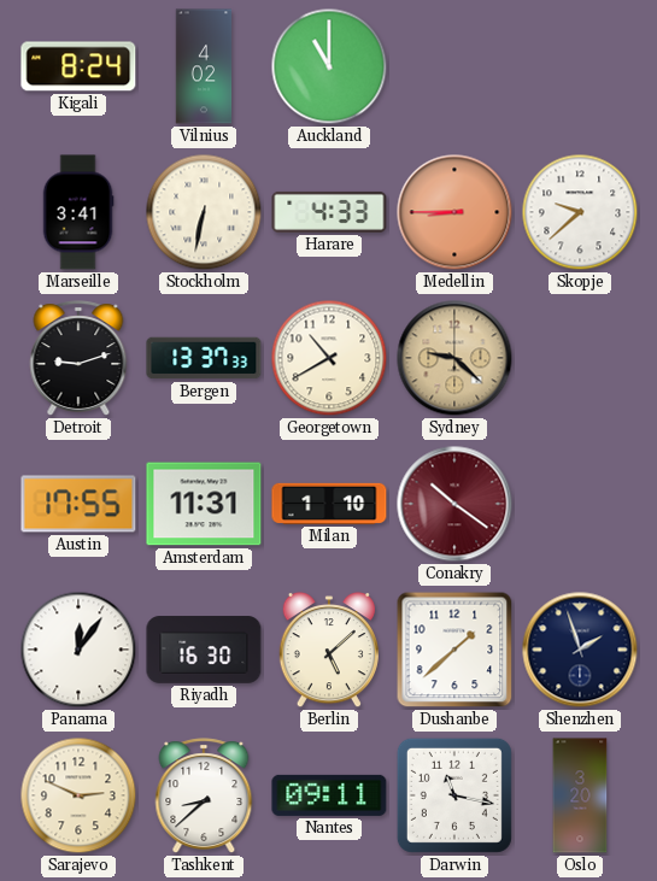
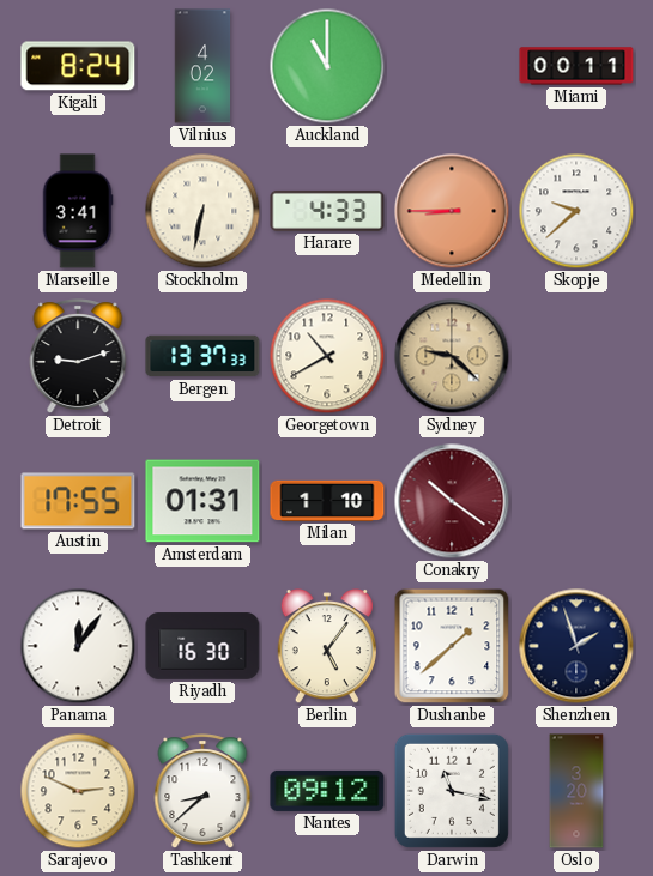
Miami: none -> 00:11
Amsterdam: 11:31 -> 01:31
Berlin: 5:08 -> 5:06
Nantes: 09:11 -> 09:12
